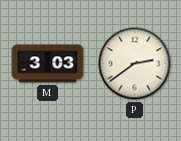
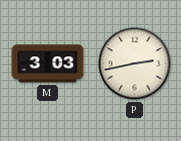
P: 2:39 -> 2:43
